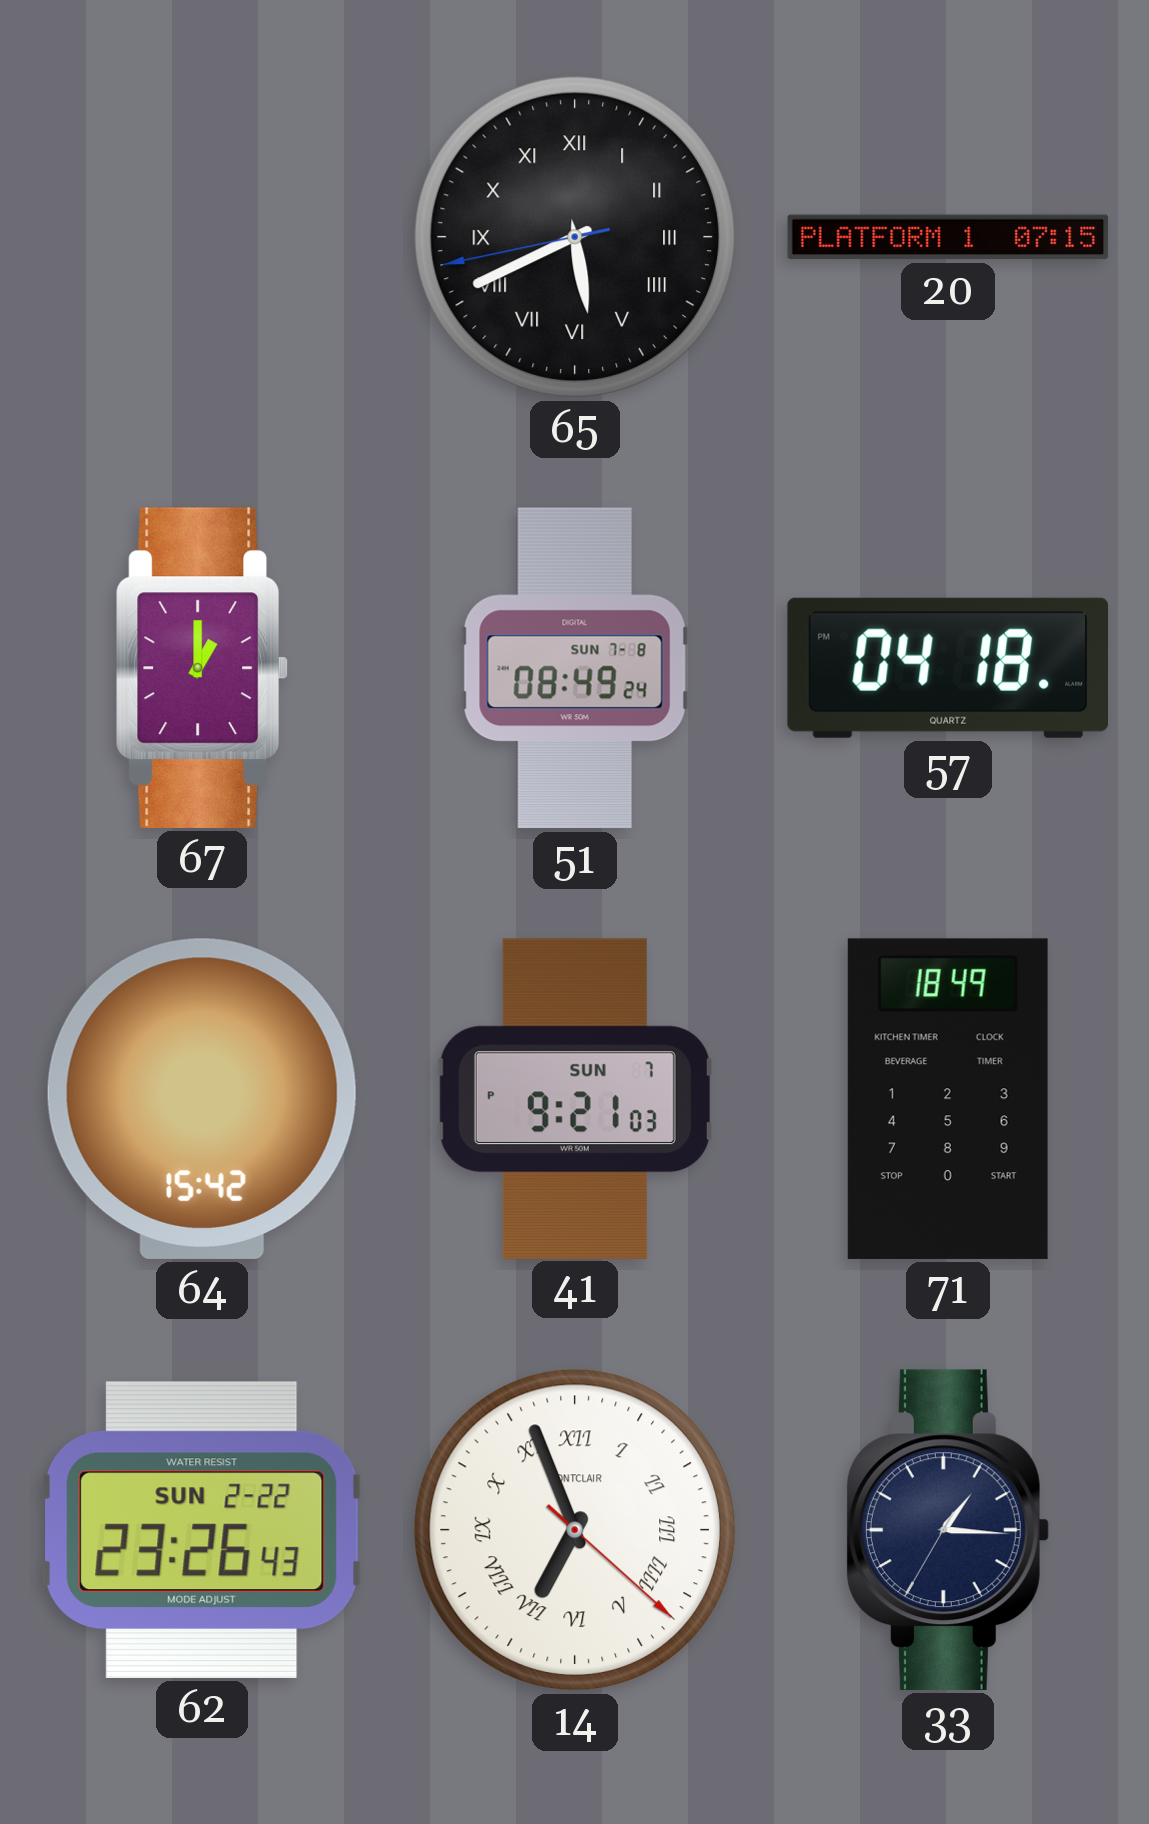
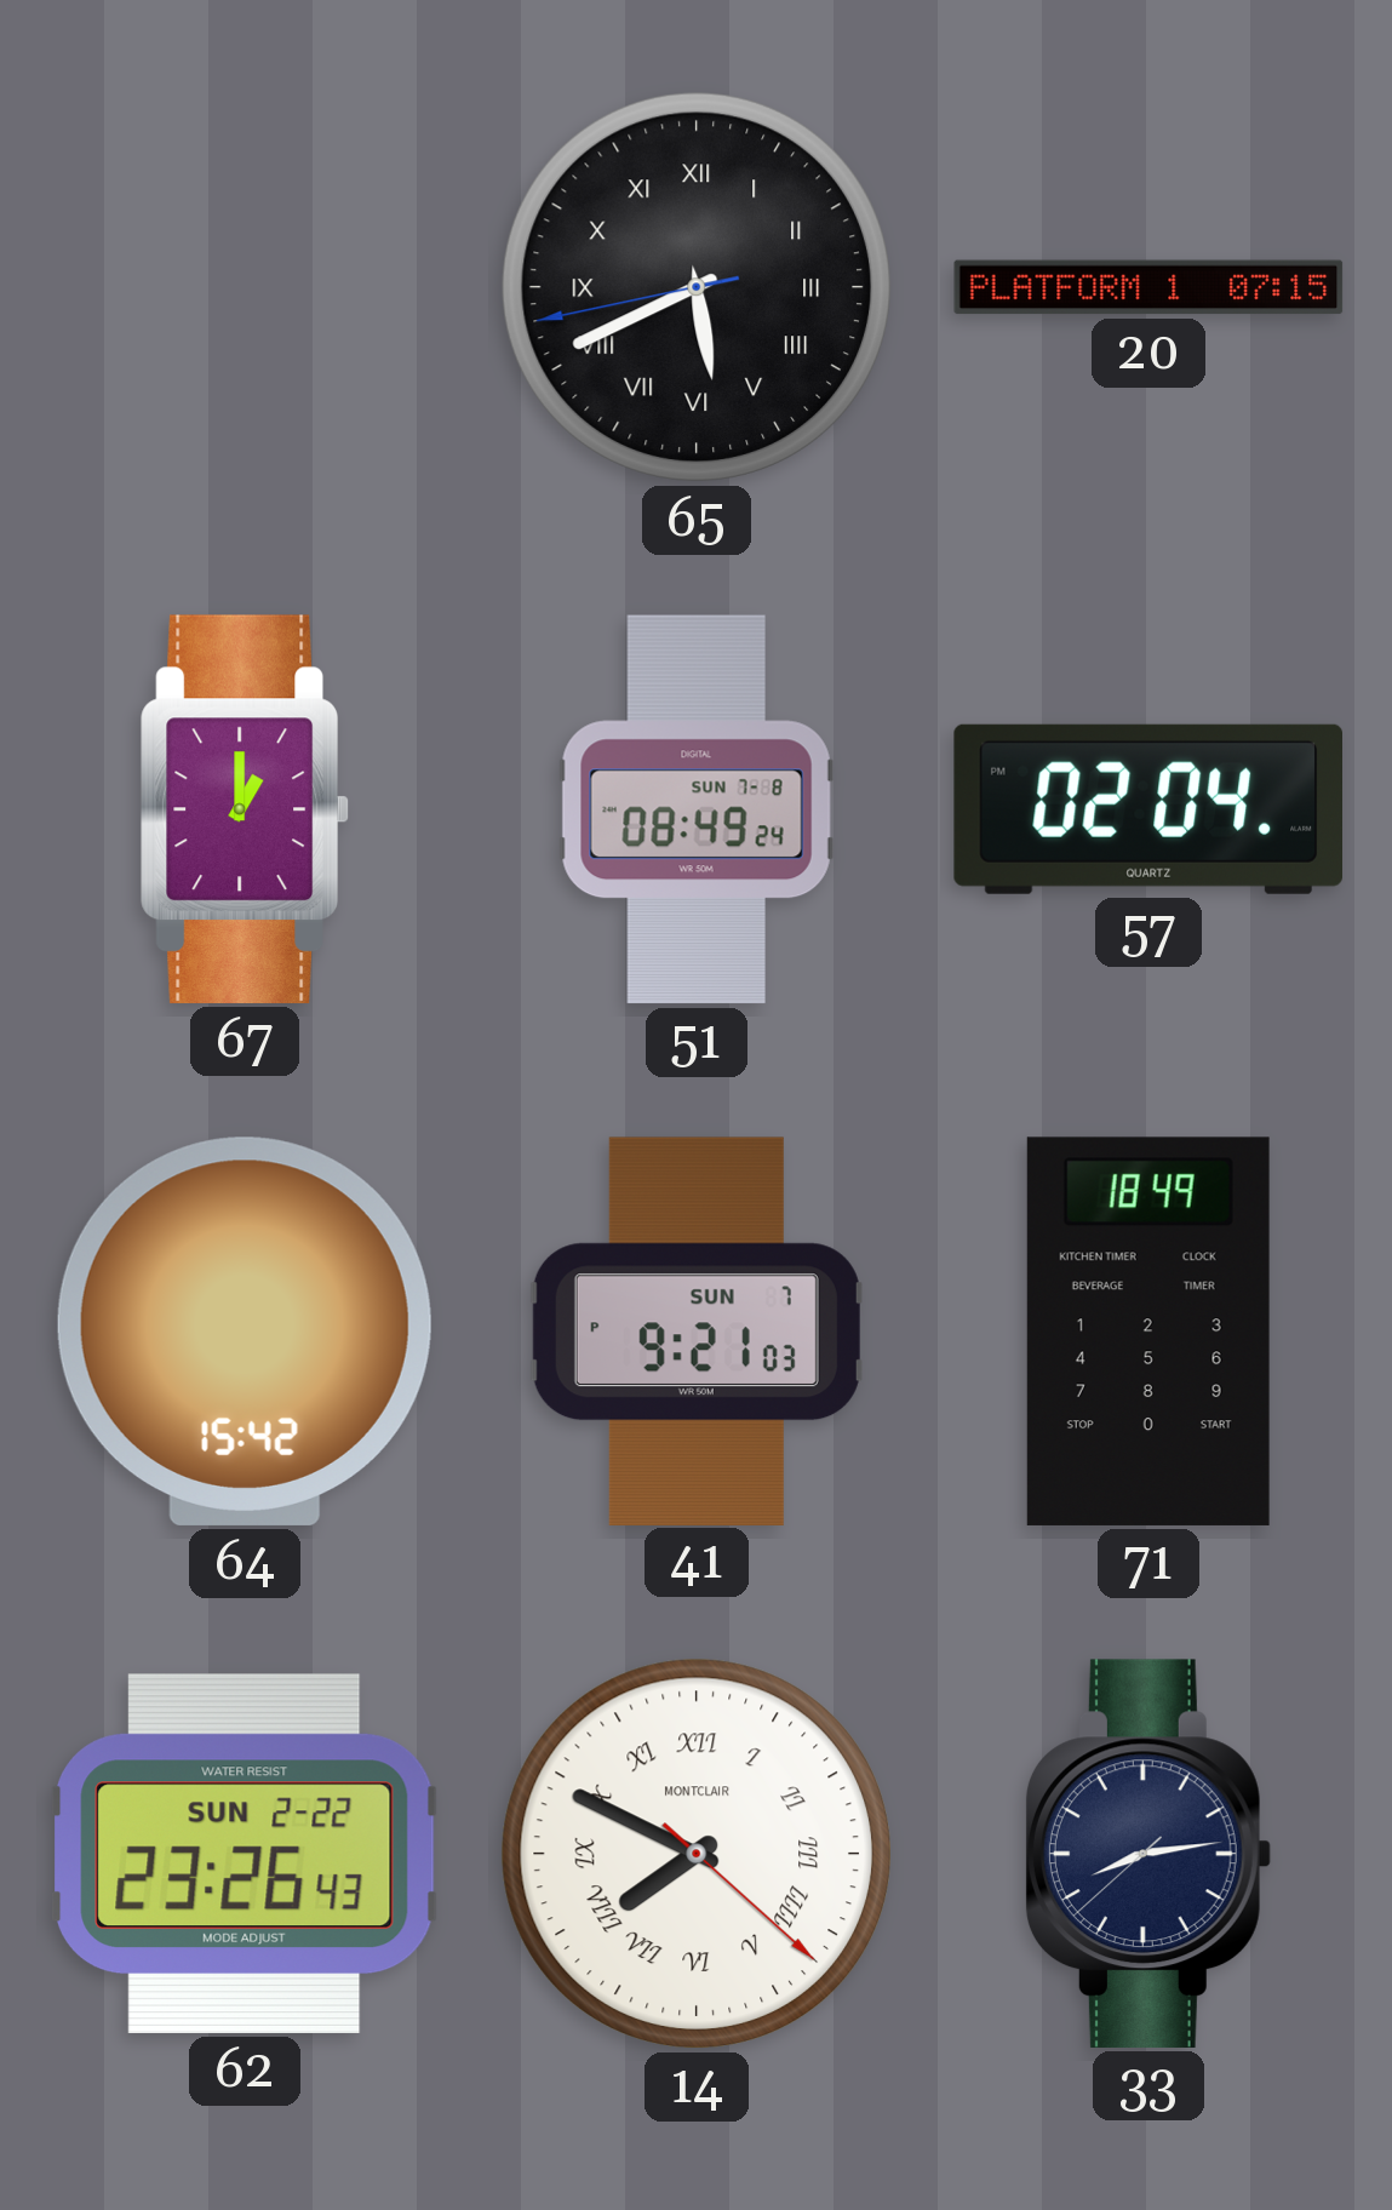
57: 04:18 -> 02:04
14: 6:56 -> 7:49
33: 1:15 -> 8:13
